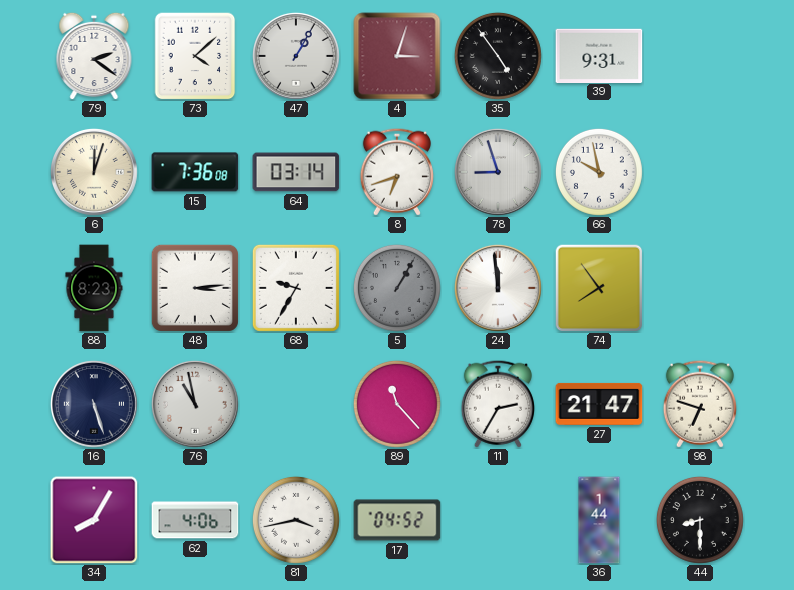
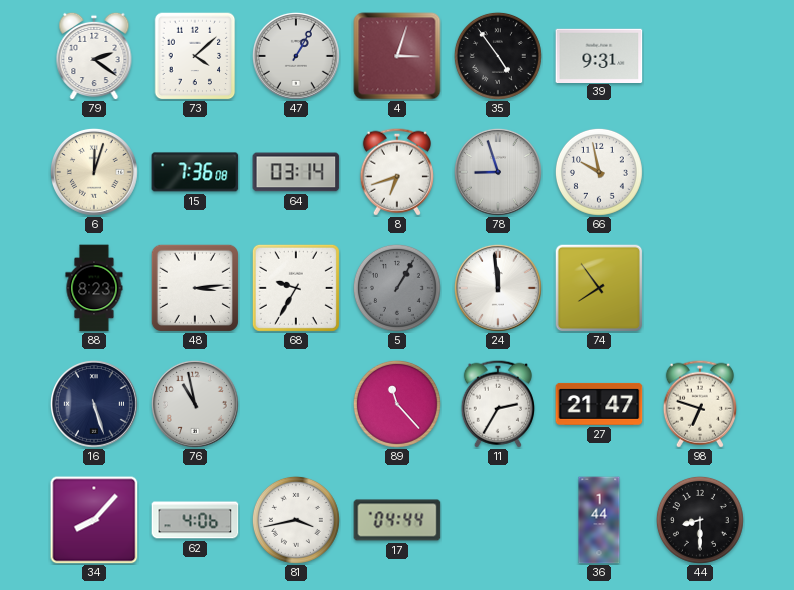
34: 8:05 -> 8:07
17: 04:52 -> 04:44
